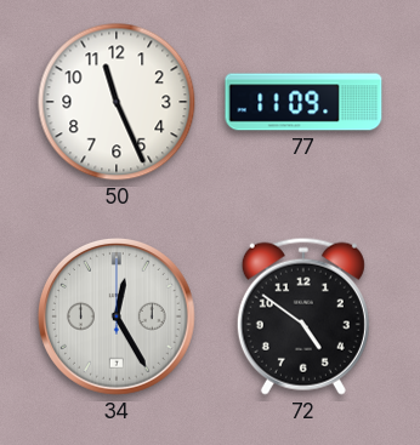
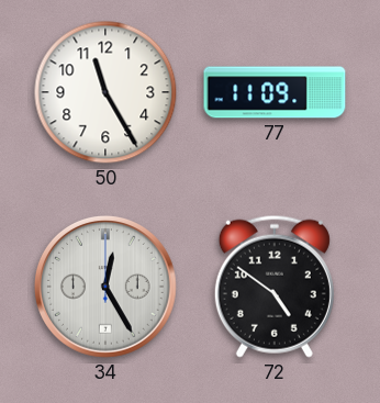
50: 11:26 -> 11:25
